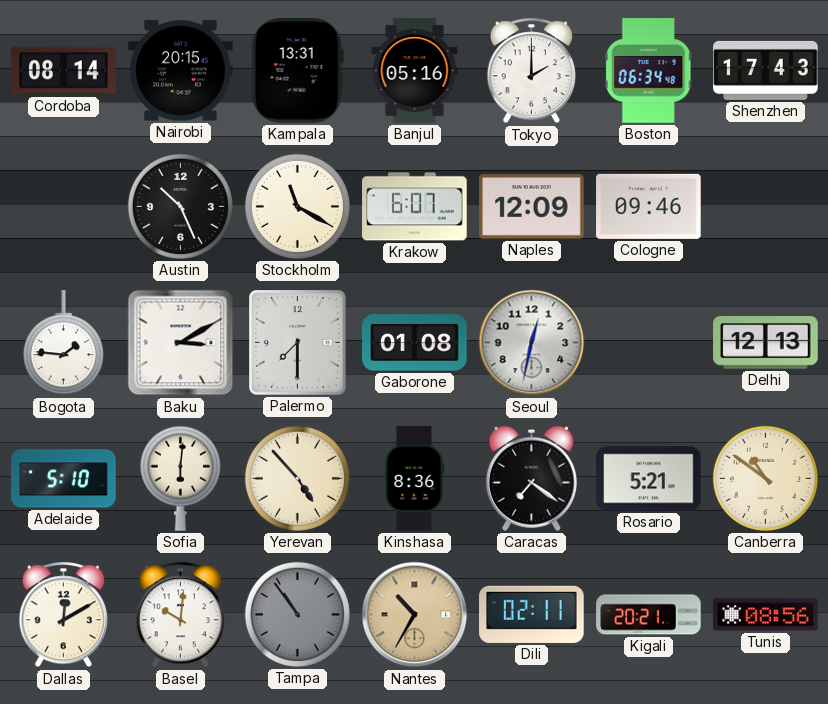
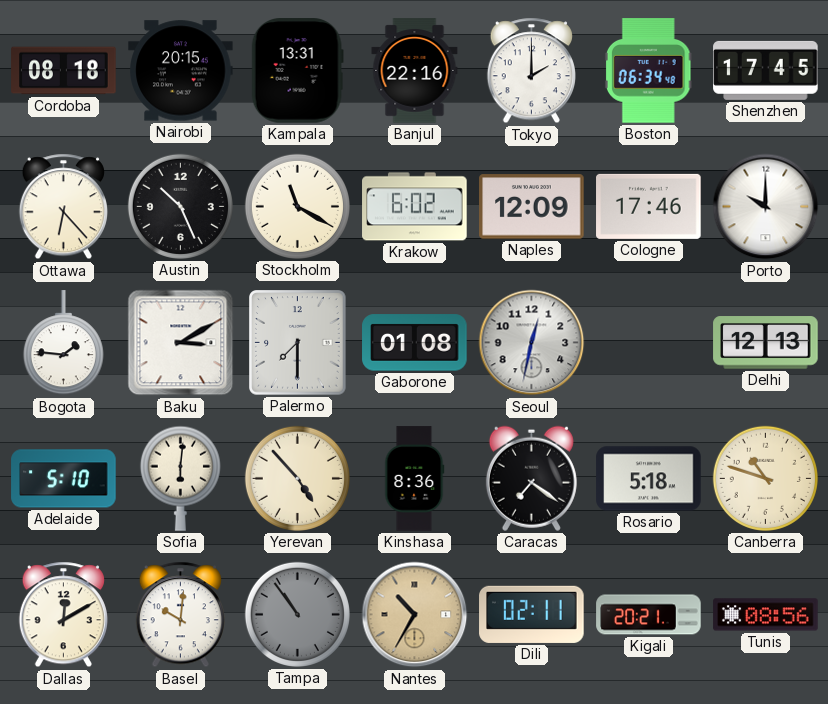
Cordoba: 08:14 -> 08:18
Banjul: 05:16 -> 22:16
Shenzhen: 17:43 -> 17:45
Ottawa: none -> 6:23
Krakow: 6:07 -> 6:02
Cologne: 09:46 -> 17:46
Porto: none -> 10:00
Rosario: 5:21 -> 5:18
Canberra: 10:51 -> 10:48
